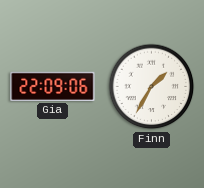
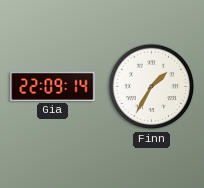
Gia: 22:09:06 -> 22:09:14
